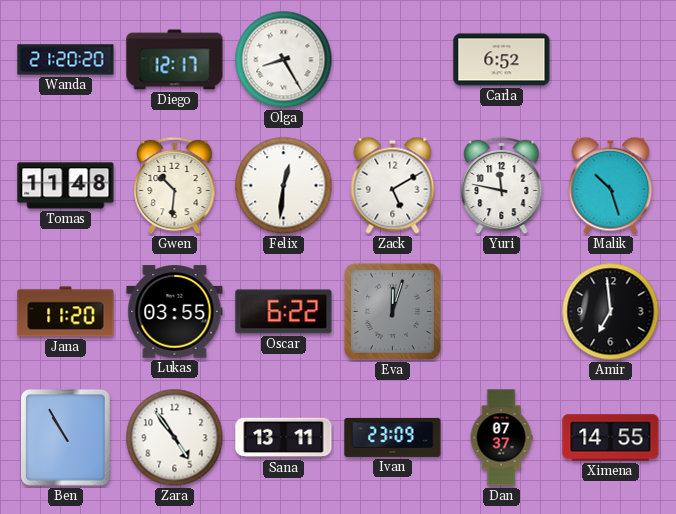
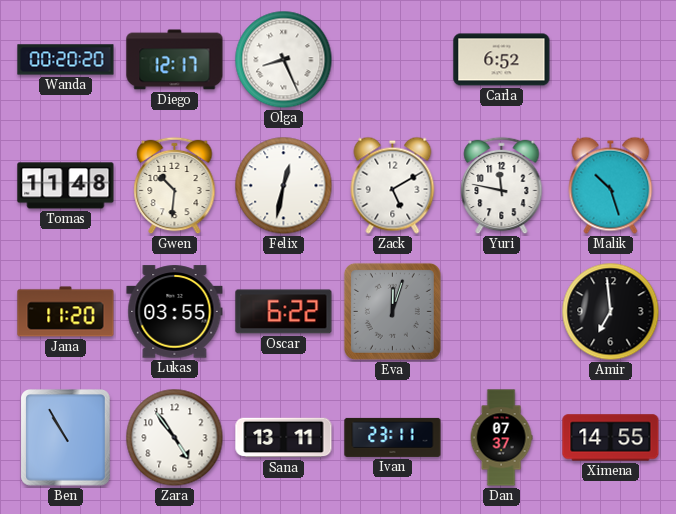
Wanda: 21:20 -> 00:20
Olga: 8:25 -> 8:26
Felix: 12:31 -> 12:32
Ivan: 23:09 -> 23:11
